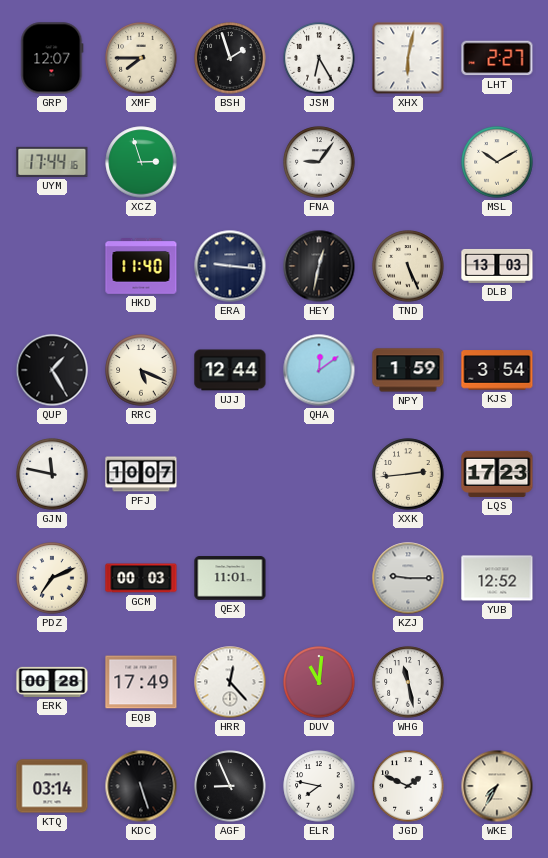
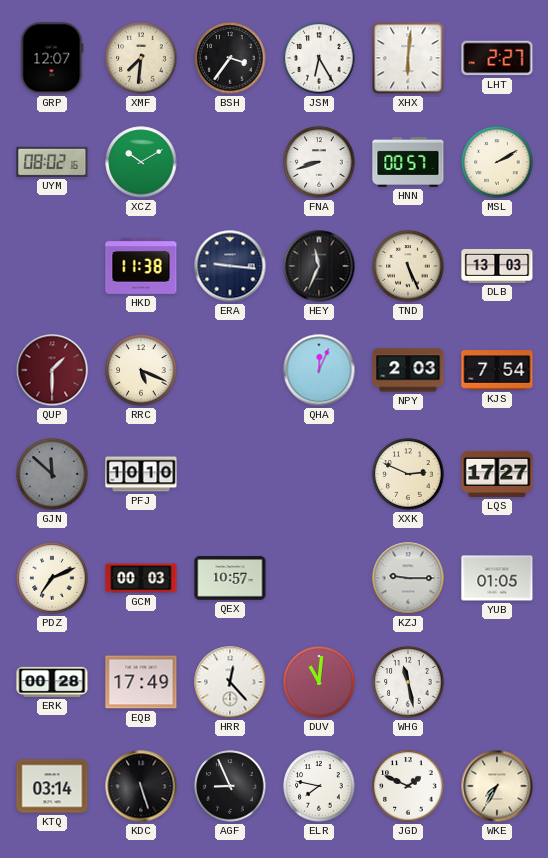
XMF: 7:45 -> 7:31
BSH: 1:57 -> 3:36
XHX: 6:02 -> 6:01
UYM: 17:44 -> 08:02
XCZ: 2:57 -> 10:10
FNA: 9:06 -> 8:42
HNN: none -> 00:57
MSL: 10:10 -> 2:10
HKD: 11:40 -> 11:38
HEY: 12:32 -> 11:34
QUP: 1:25 -> 1:30
QUP dial: black -> burgundy
UJJ: 12:44 -> none
QHA: 12:09 -> 12:04
NPY: 1:59 -> 2:03
KJS: 3:54 -> 7:54
GJN: 11:47 -> 11:52
GJN dial: white -> grey
PFJ: 10:07 -> 10:10
XXK: 2:44 -> 2:49
LQS: 17:23 -> 17:27
QEX: 11:01 -> 10:57
YUB: 12:52 -> 01:05
